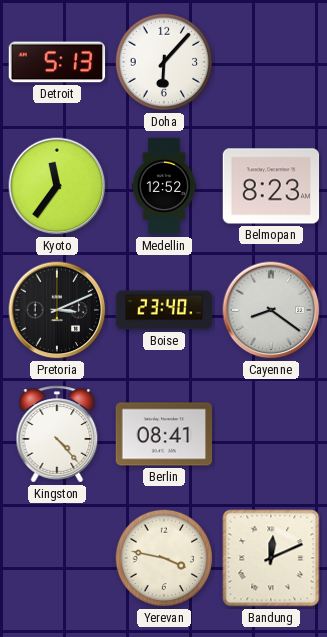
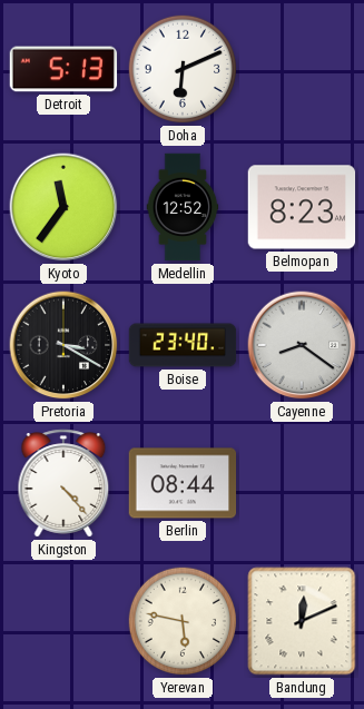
Doha: 6:07 -> 6:11
Pretoria: 3:11 -> 3:20
Berlin: 08:41 -> 08:44
Yerevan: 3:47 -> 5:47
